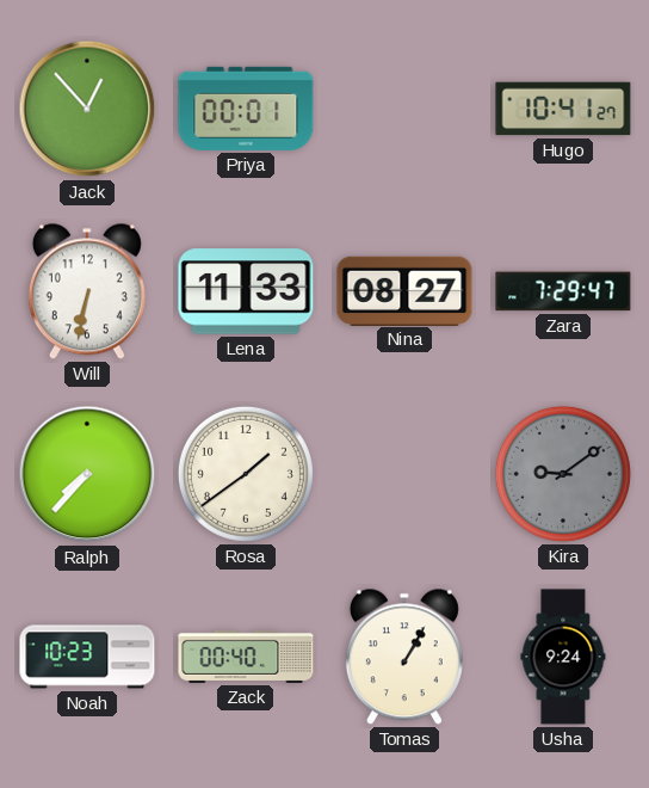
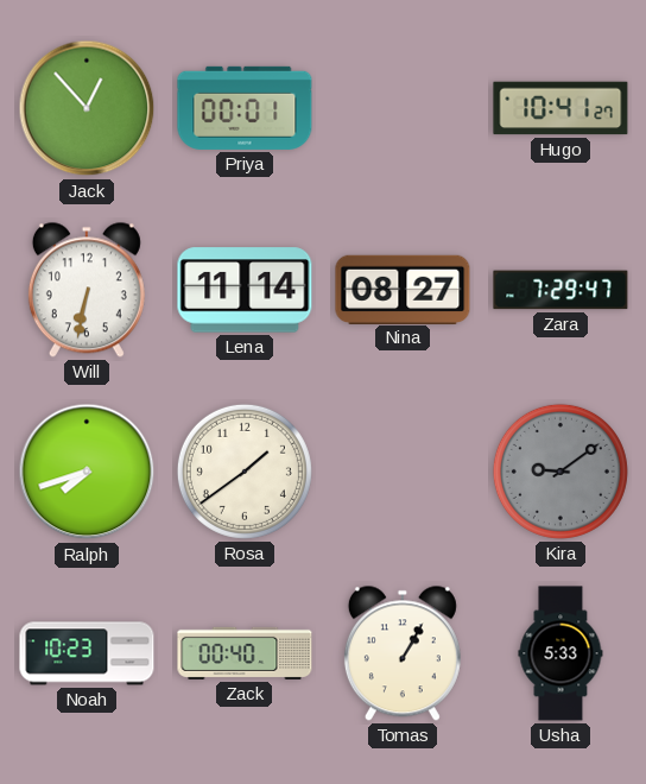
Lena: 11:33 -> 11:14
Ralph: 7:37 -> 7:42
Usha: 9:24 -> 5:33
